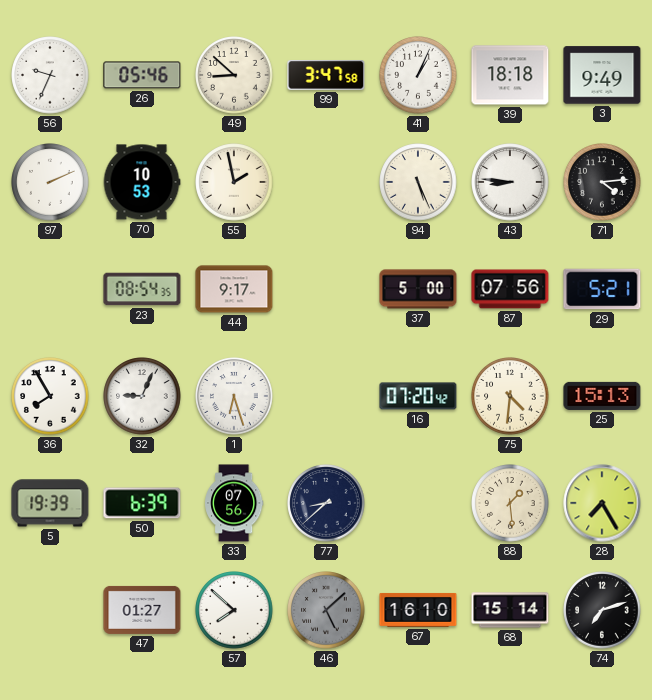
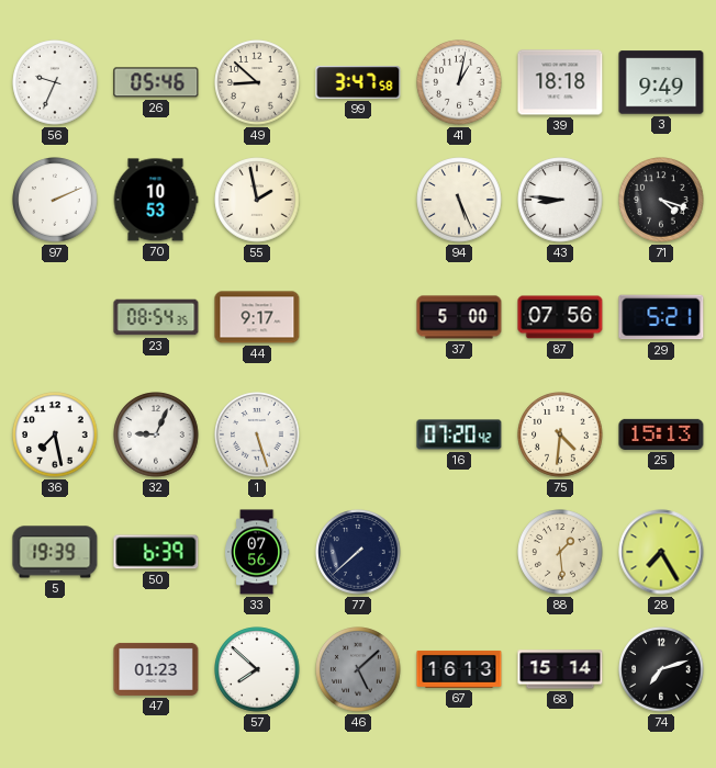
41: 1:04 -> 1:02
71: 4:14 -> 4:18
36: 7:55 -> 7:28
1: 6:27 -> 5:27
77: 8:38 -> 7:38
47: 01:27 -> 01:23
67: 16:10 -> 16:13
